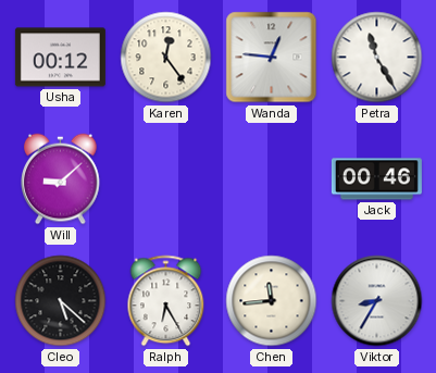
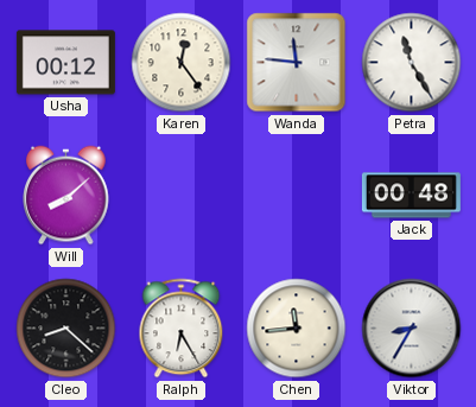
Wanda: 12:46 -> 11:46
Will: 9:08 -> 8:08
Jack: 00:46 -> 00:48
Cleo: 5:22 -> 8:22
